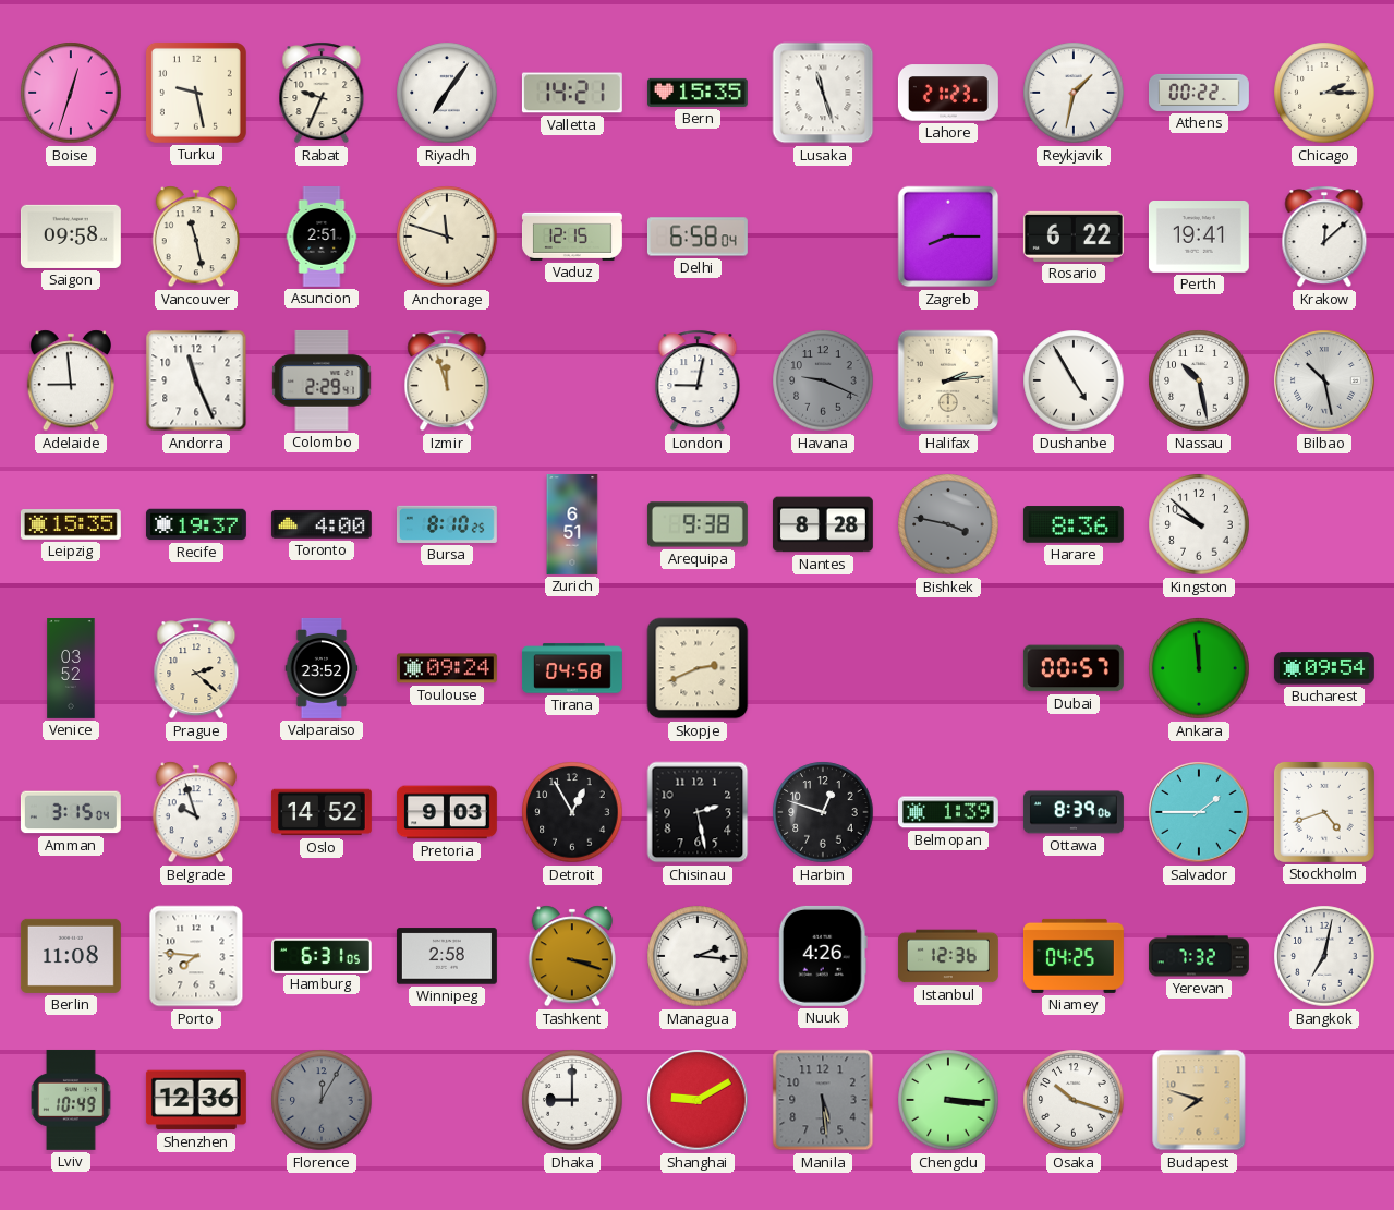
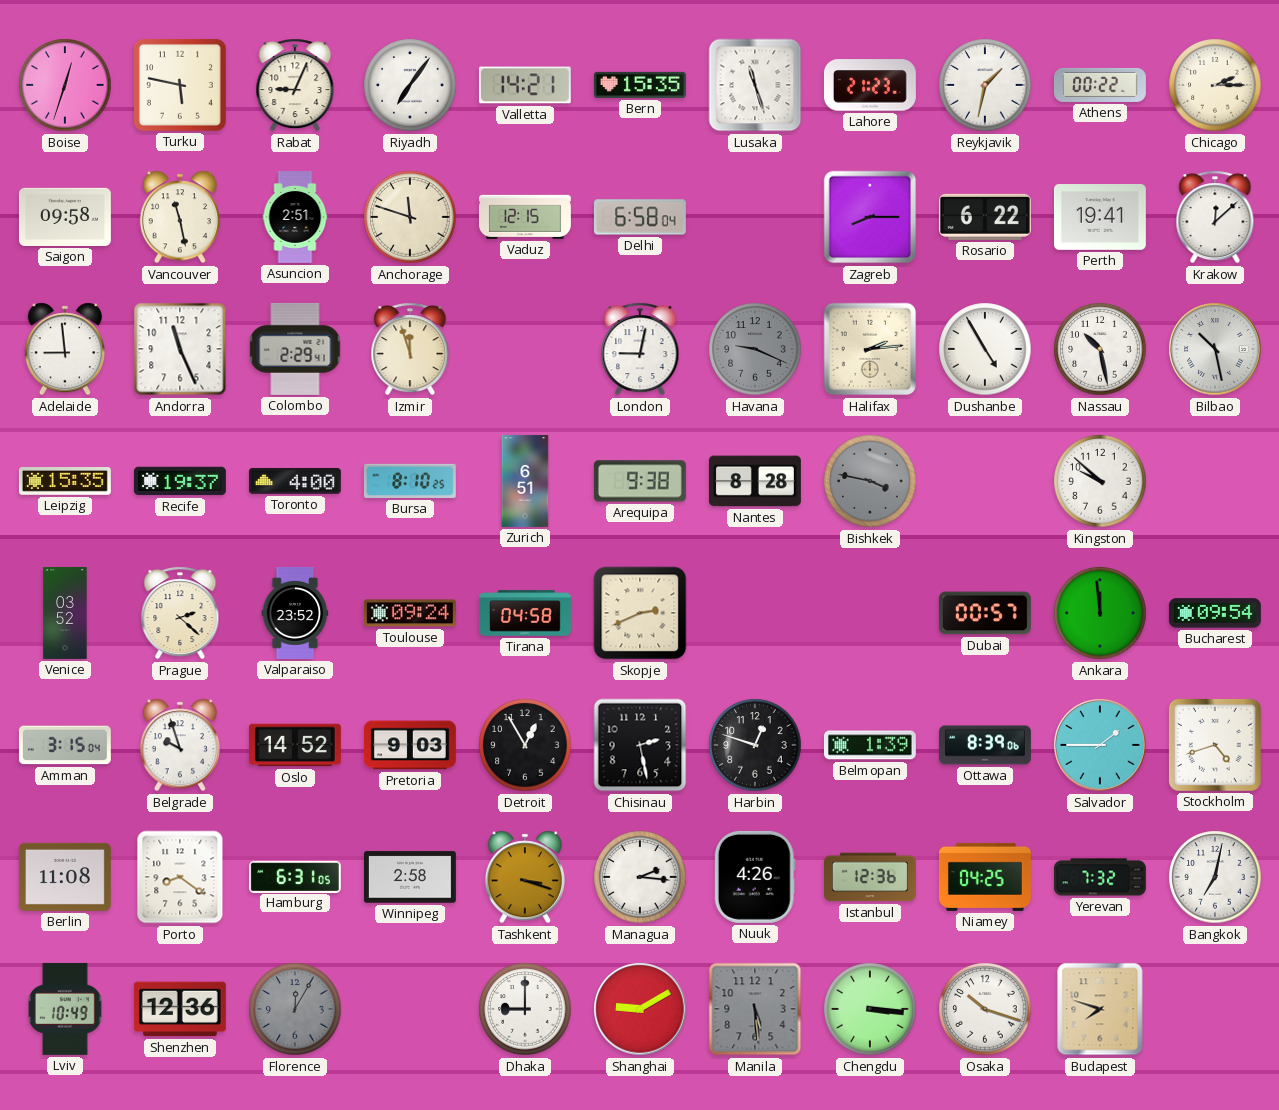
Turku: 9:28 -> 5:47
Rabat: 9:34 -> 9:04
Harare: 8:36 -> none
Porto: 7:46 -> 8:21
